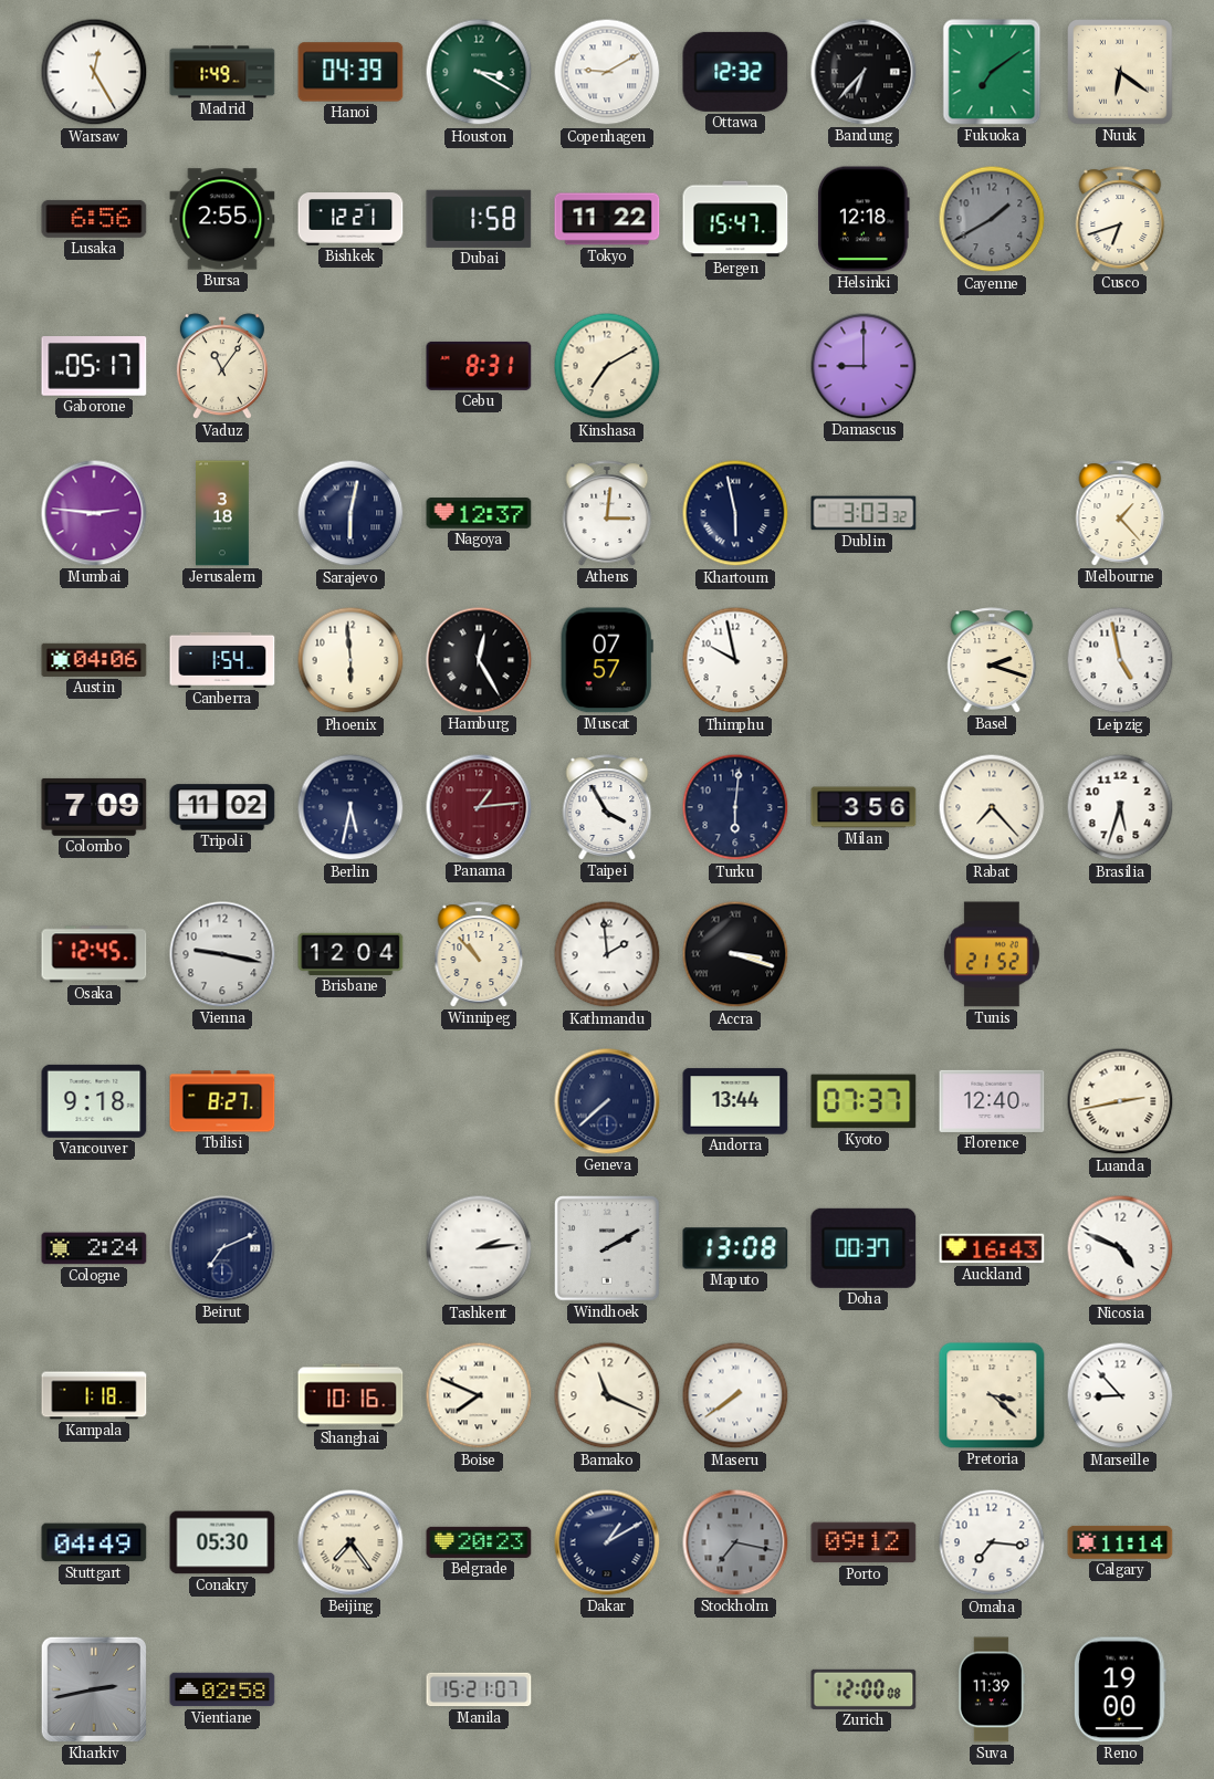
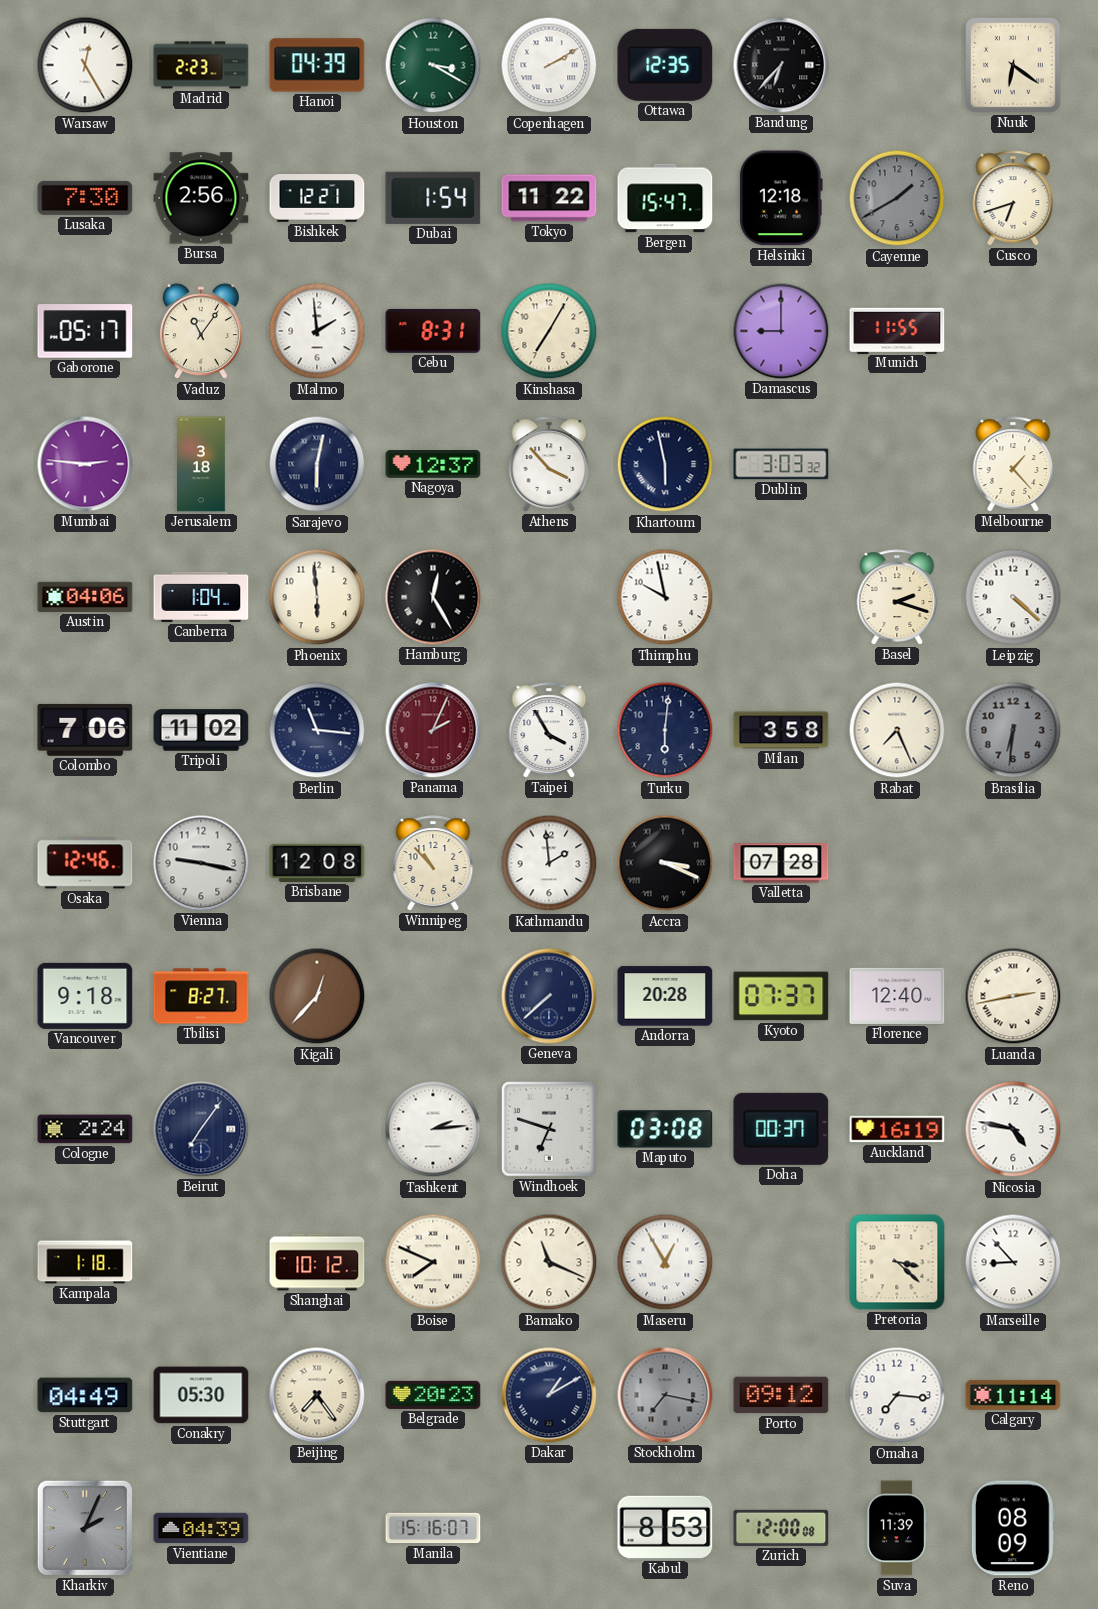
Madrid: 1:49 -> 2:23
Copenhagen: 9:10 -> 2:10
Ottawa: 12:32 -> 12:35
Fukuoka: 7:09 -> none
Lusaka: 6:56 -> 7:30
Bursa: 2:55 -> 2:56
Dubai: 1:58 -> 1:54
Malmo: none -> 1:59
Kinshasa: 7:10 -> 7:05
Munich: none -> 11:55
Athens: 3:01 -> 3:53
Canberra: 1:54 -> 1:04
Muscat: 07:57 -> none
Leipzig: 4:58 -> 4:22
Colombo: 7:09 -> 7:06
Berlin: 5:32 -> 11:16
Panama: 1:14 -> 2:04
Milan: 3:56 -> 3:58
Rabat: 7:23 -> 7:26
Brasilia: 5:33 -> 6:31
Brasilia dial: white -> grey
Osaka: 12:45 -> 12:46
Brisbane: 12:04 -> 12:08
Accra: 3:18 -> 3:19
Valletta: none -> 07:28
Tunis: 21:52 -> none
Kigali: none -> 12:37
Andorra: 13:44 -> 20:28
Beirut: 7:11 -> 7:06
Windhoek: 2:10 -> 6:48
Maputo: 13:08 -> 03:08
Auckland: 16:43 -> 16:19
Nicosia: 4:49 -> 4:47
Shanghai: 10:16 -> 10:12
Maseru: 7:39 -> 12:55
Kharkiv: 2:43 -> 2:04
Vientiane: 02:58 -> 04:39
Manila: 15:21 -> 15:16
Kabul: none -> 8:53
Reno: 19:00 -> 08:09
